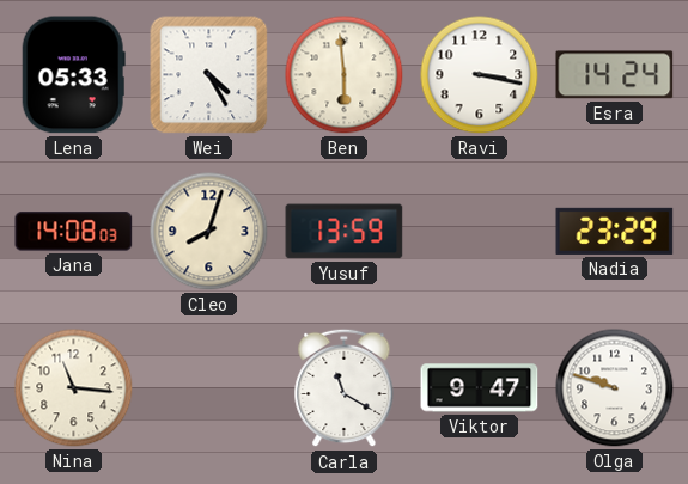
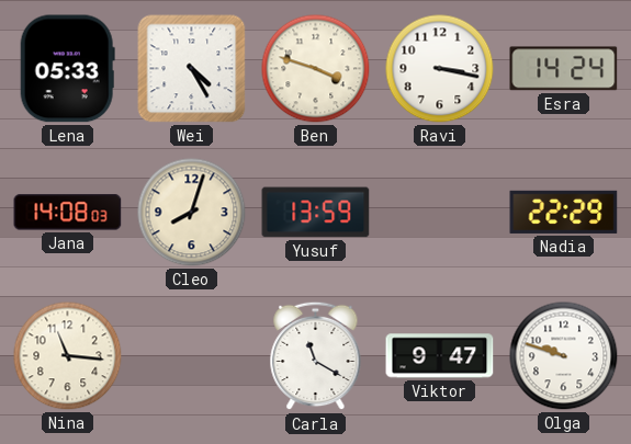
Ben: 5:59 -> 3:48
Nadia: 23:29 -> 22:29
